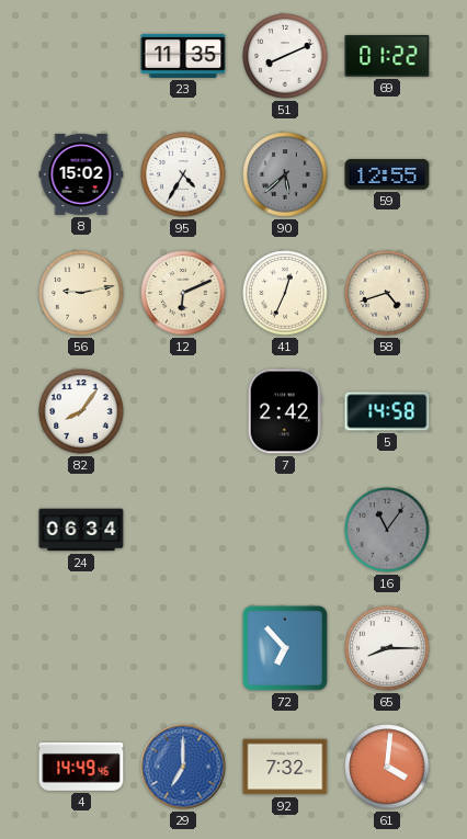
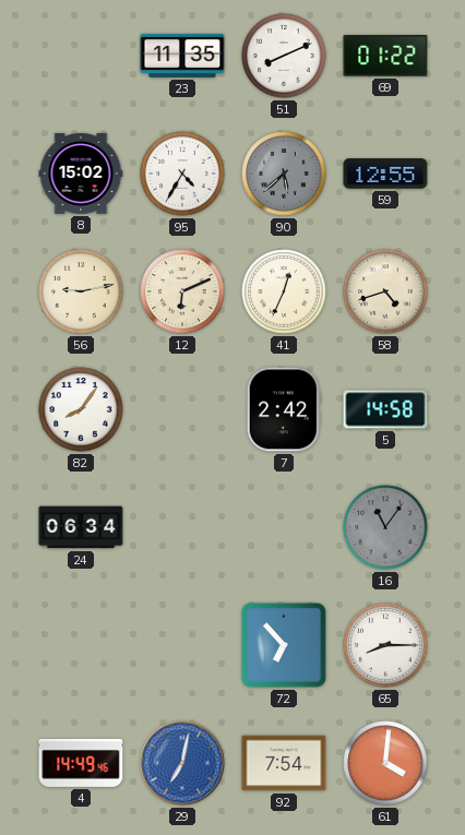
29: 7:00 -> 7:02
92: 7:32 -> 7:54
